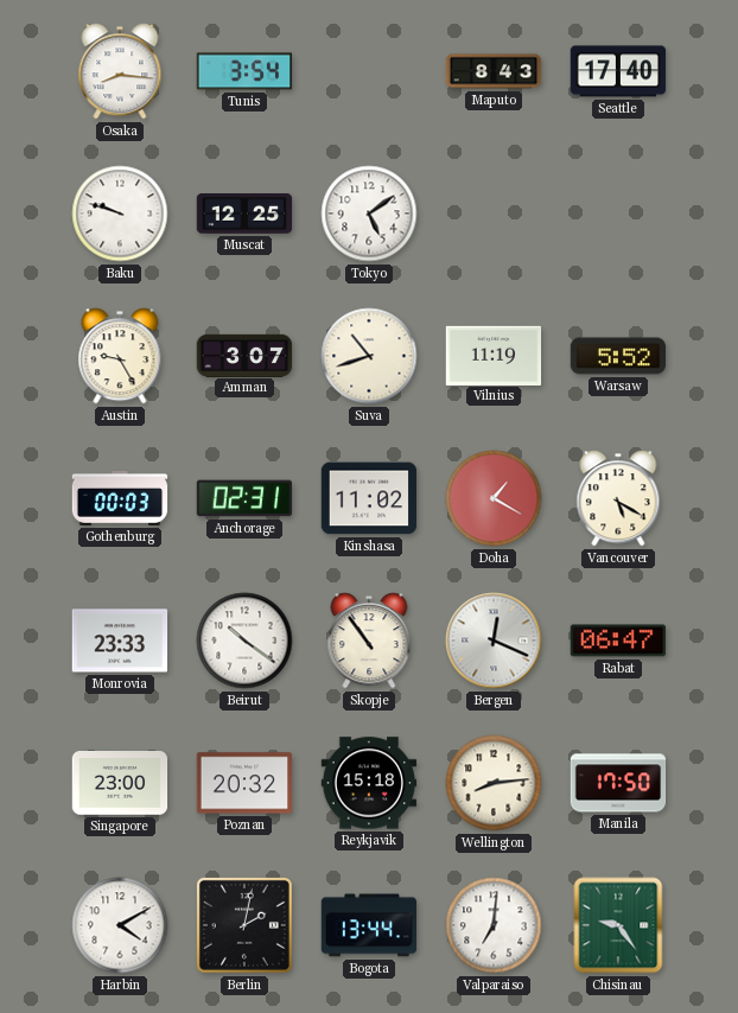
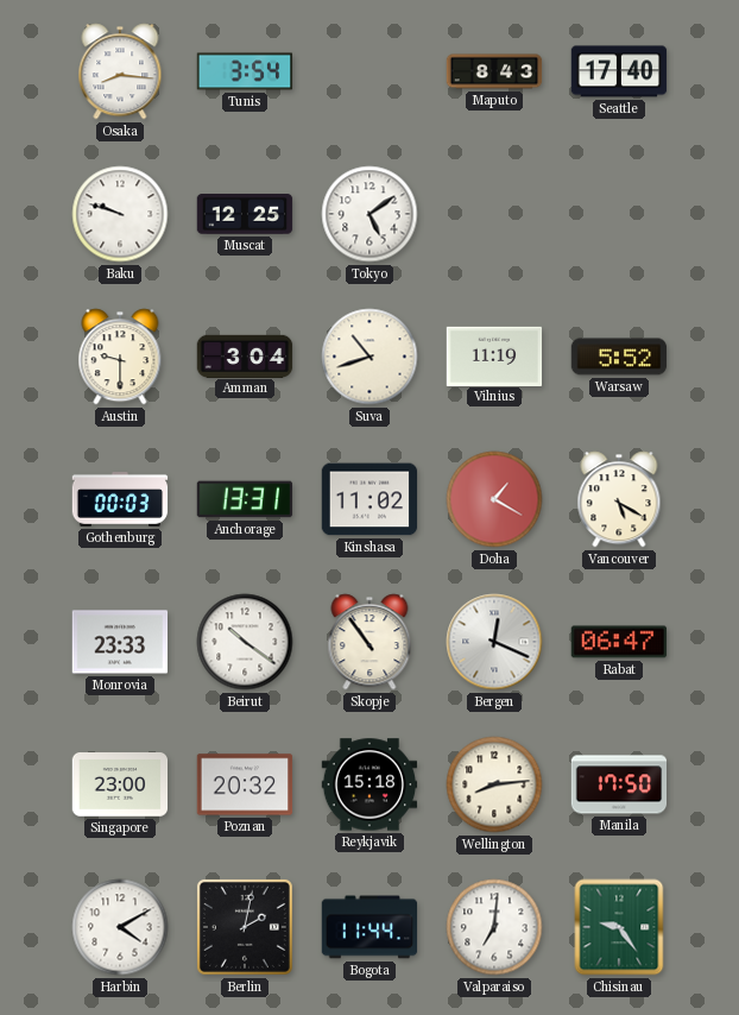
Austin: 9:25 -> 9:30
Amman: 3:07 -> 3:04
Anchorage: 02:31 -> 13:31
Bogota: 13:44 -> 11:44
